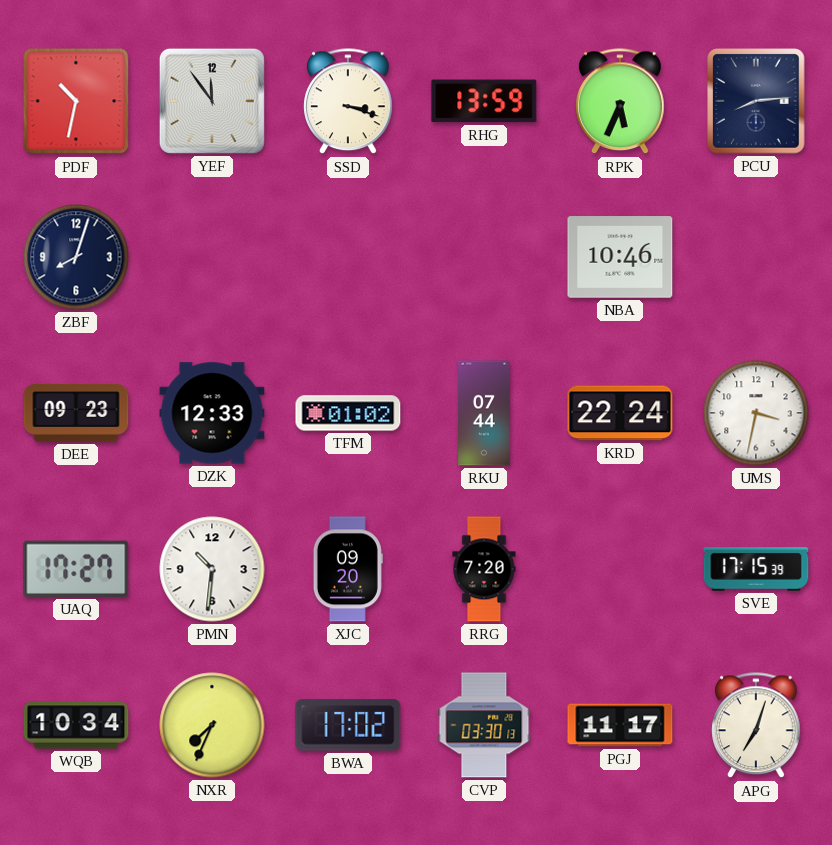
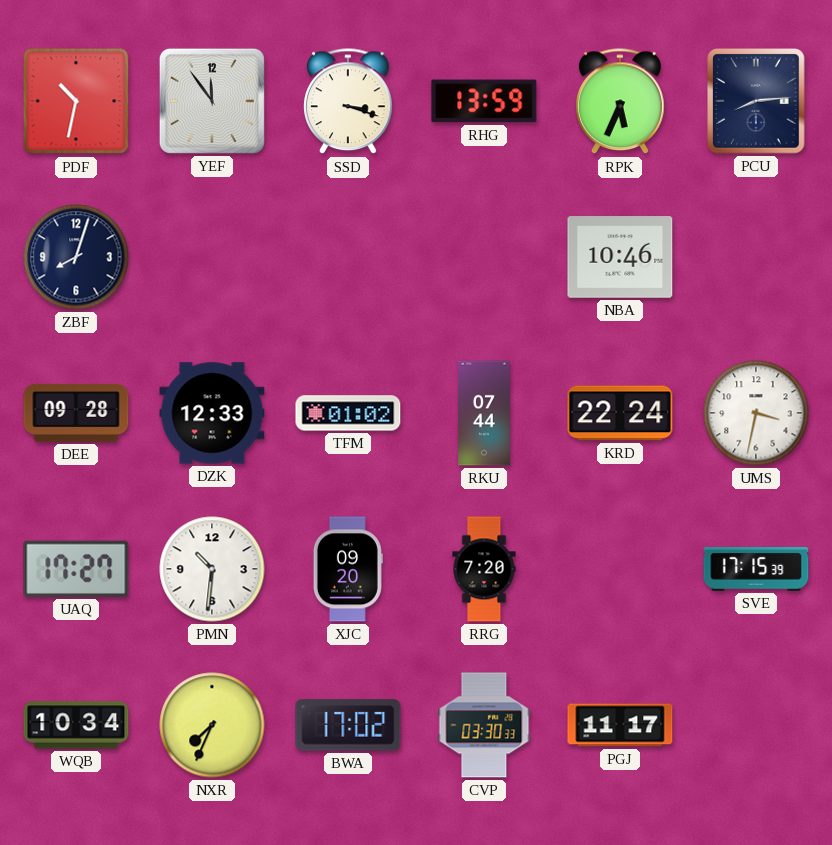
DEE: 09:23 -> 09:28
CVP: 03:30:13 -> 03:30:33
APG: 7:03 -> none
